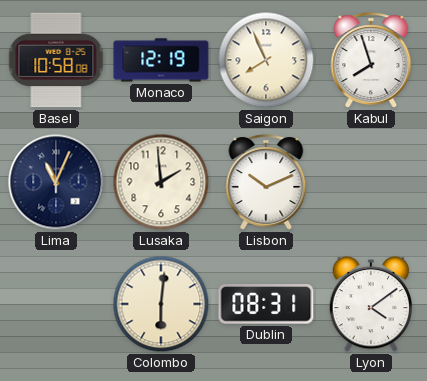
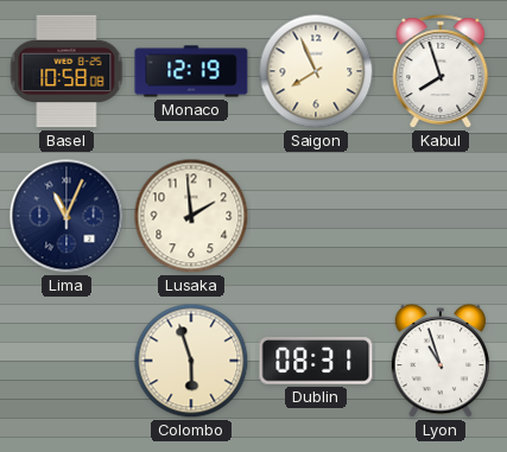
Lisbon: 10:11 -> none
Colombo: 6:01 -> 5:57
Lyon: 4:09 -> 10:57
